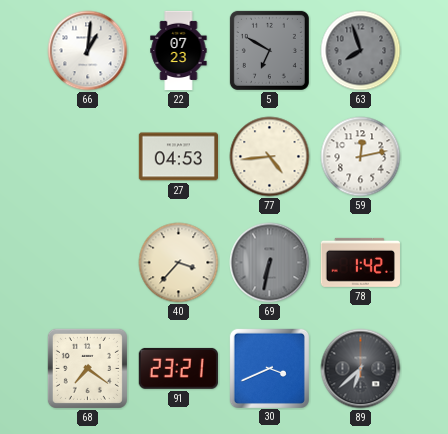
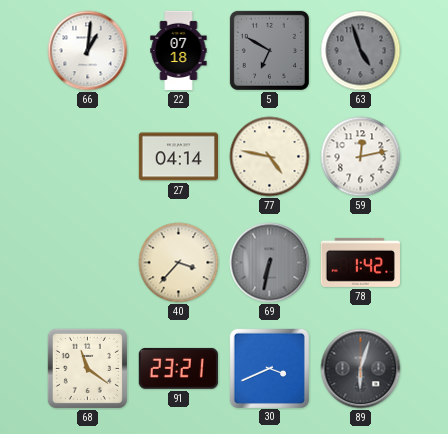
22: 07:23 -> 07:18
63: 7:57 -> 4:57
27: 04:53 -> 04:14
77: 4:44 -> 4:47
68: 7:21 -> 11:21
89: 6:38 -> 6:03
